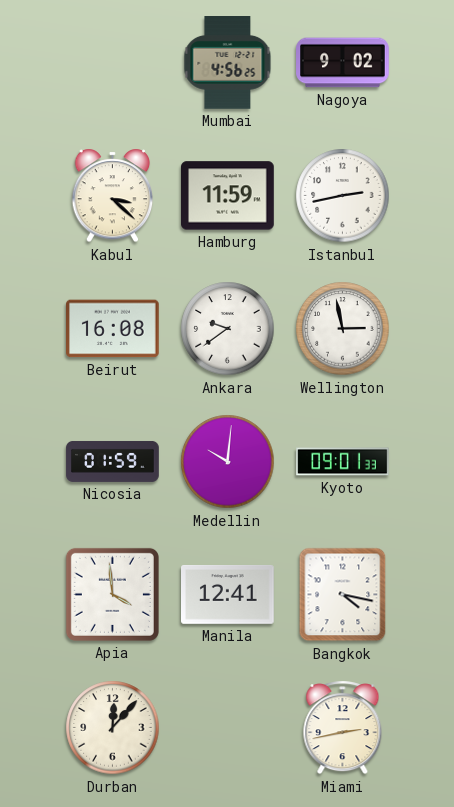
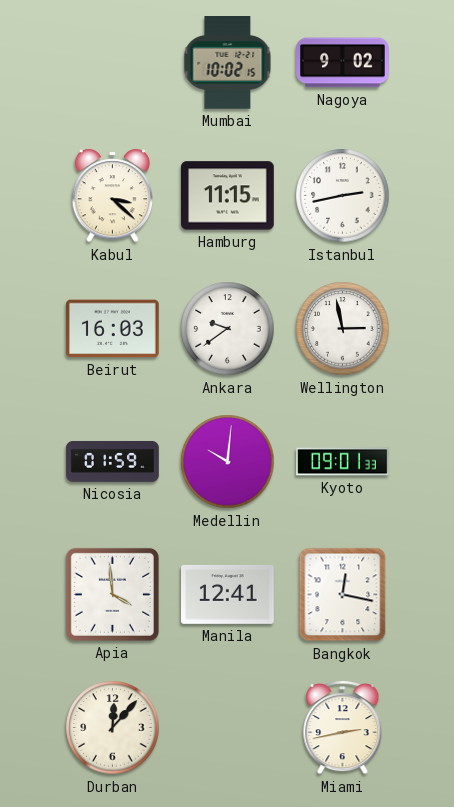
Mumbai: 4:56 -> 10:02
Hamburg: 11:59 -> 11:15
Beirut: 16:08 -> 16:03
Bangkok: 4:17 -> 12:17
